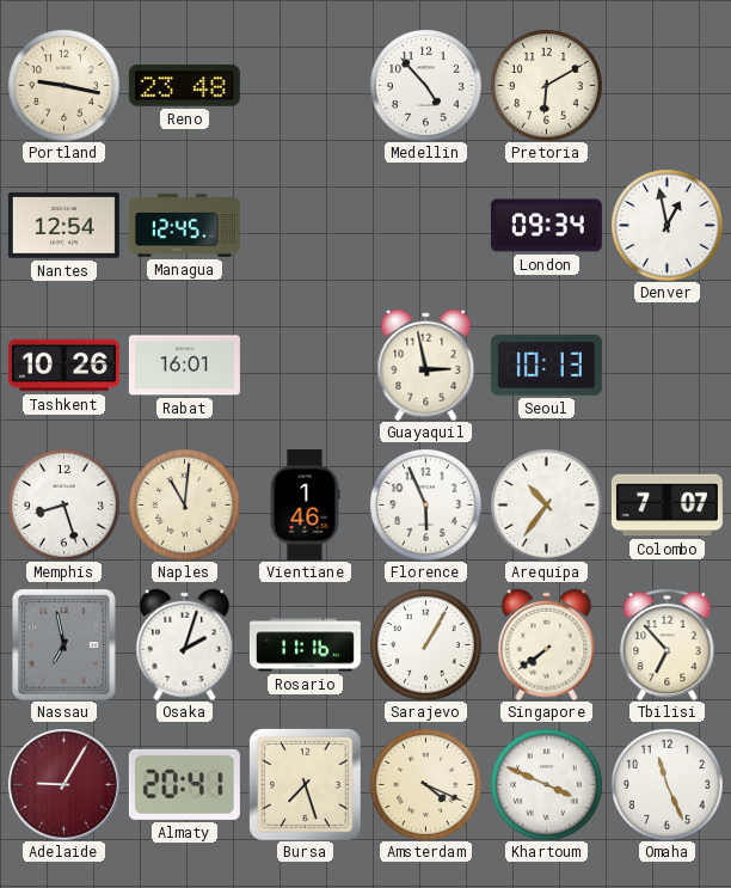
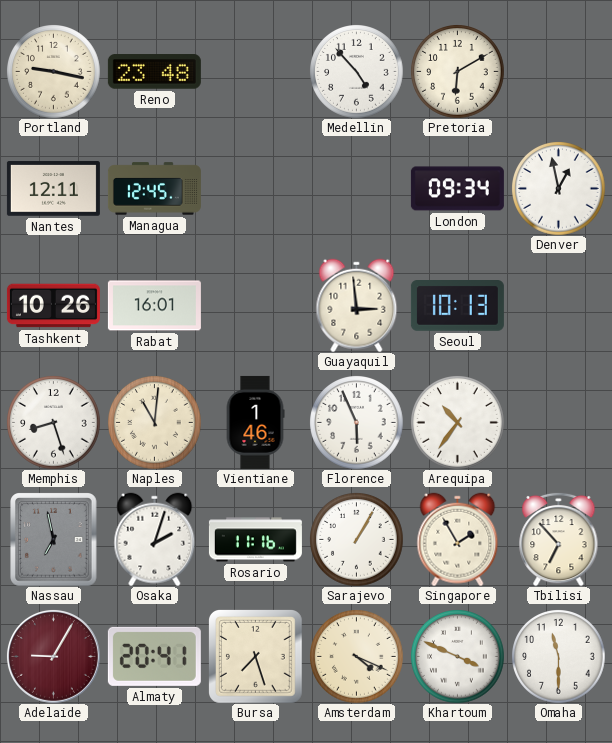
Nantes: 12:54 -> 12:11
Guayaquil: 2:58 -> 2:59
Colombo: 7:07 -> none
Singapore: 7:39 -> 1:55
Omaha: 11:26 -> 11:30
